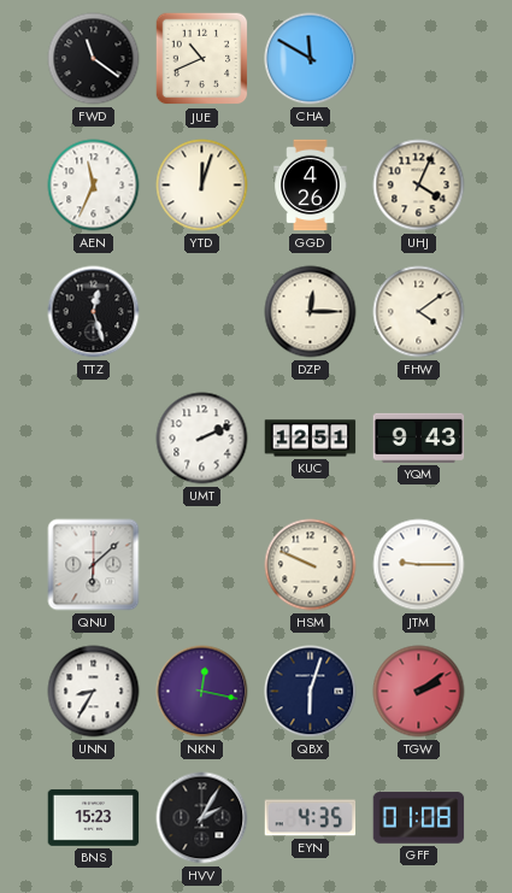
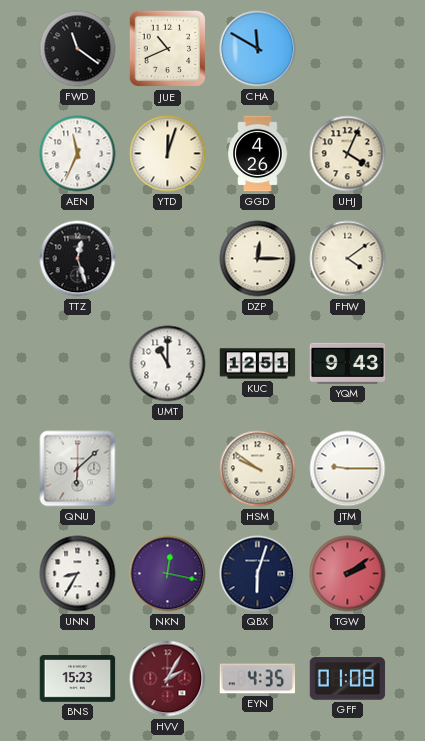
UMT: 2:11 -> 11:00
HSM: 9:49 -> 9:51
HVV dial: black -> burgundy
